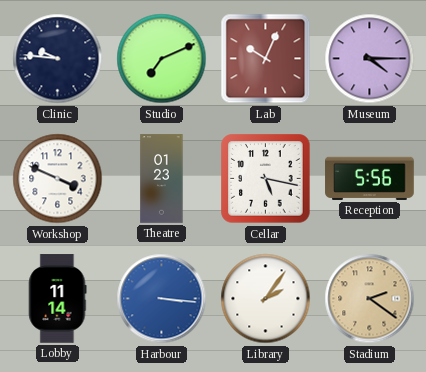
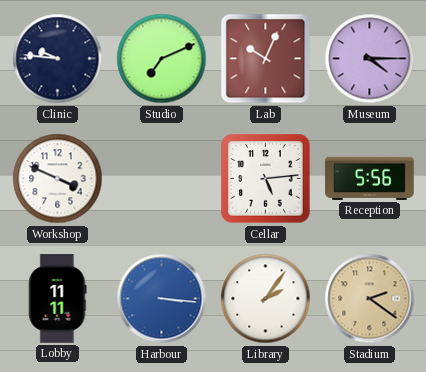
Theatre: 01:23 -> none
Cellar: 5:17 -> 5:14
Lobby: 11:14 -> 11:11
